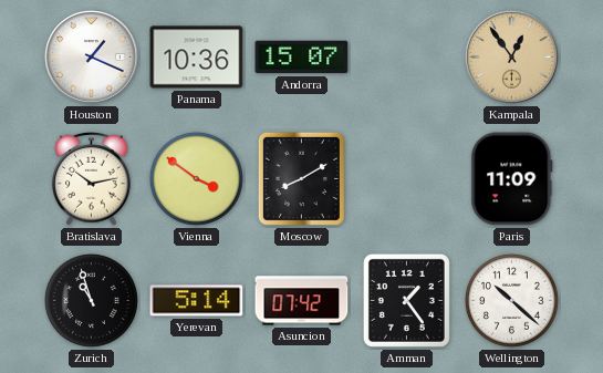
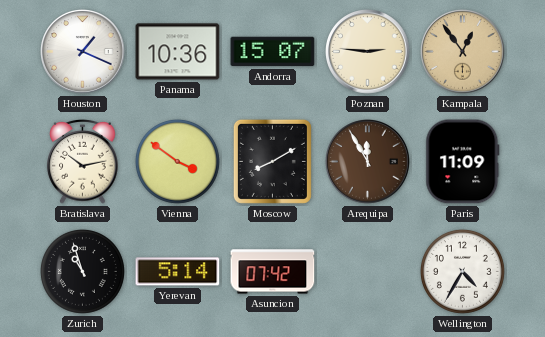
Poznan: none -> 2:46
Arequipa: none -> 11:55
Amman: 1:24 -> none
Wellington: 10:22 -> 4:35
